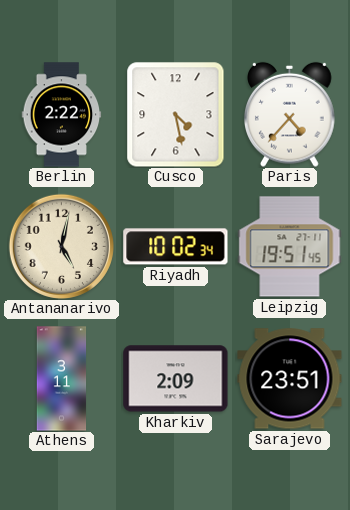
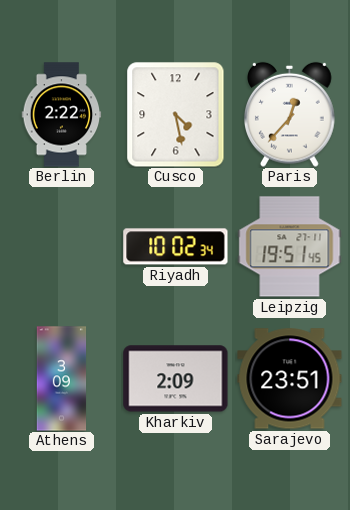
Paris: 4:37 -> 12:37
Antananarivo: 5:02 -> none
Athens: 3:11 -> 3:09
